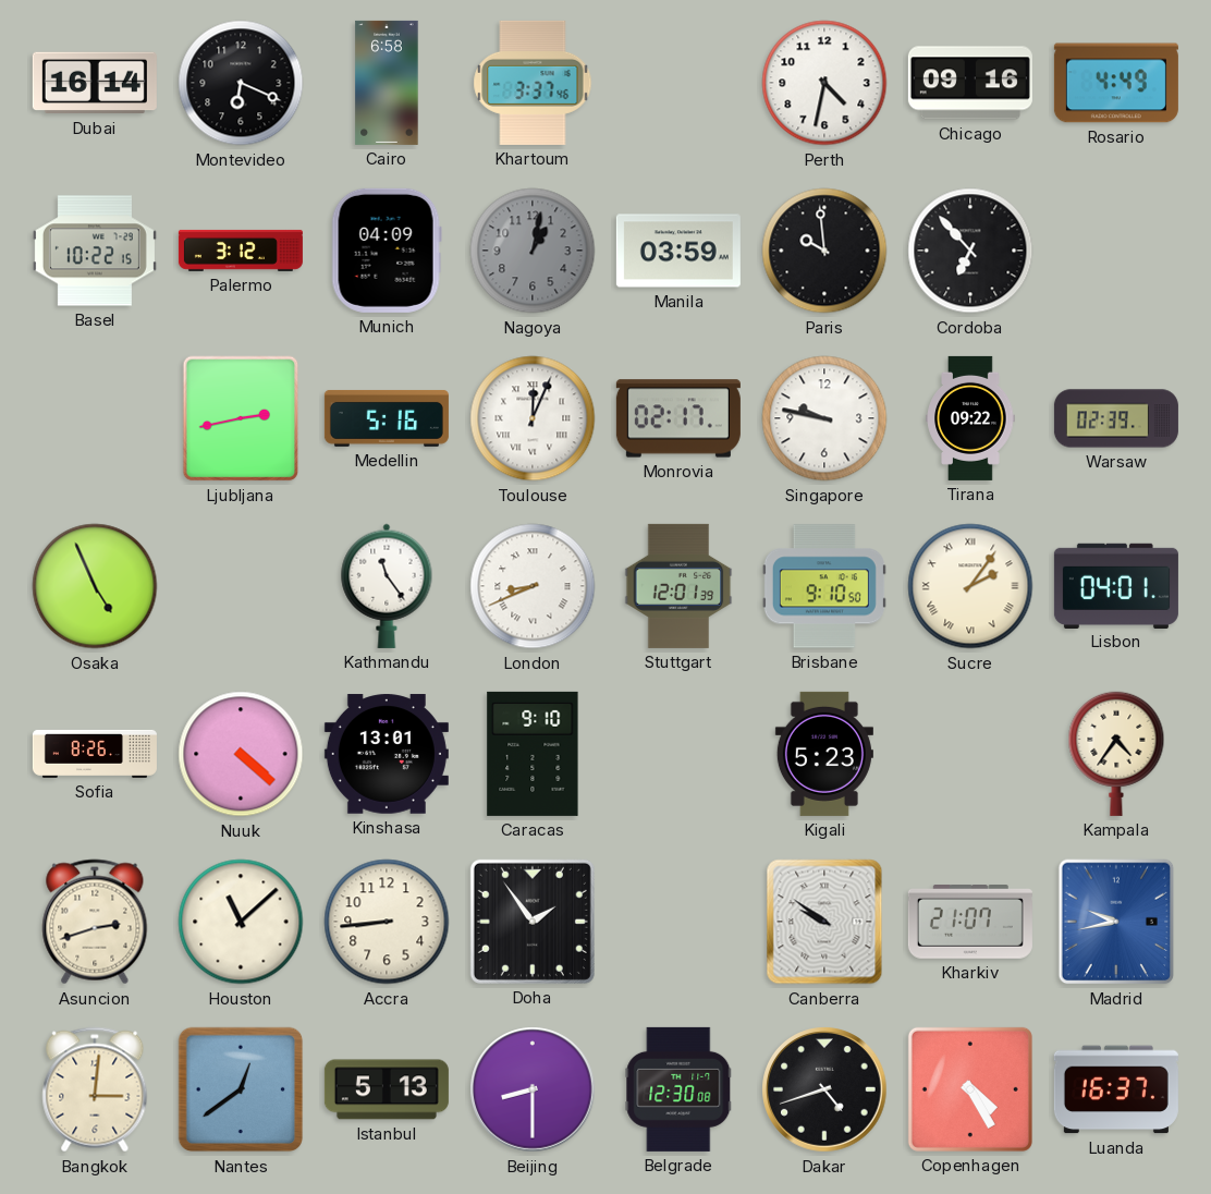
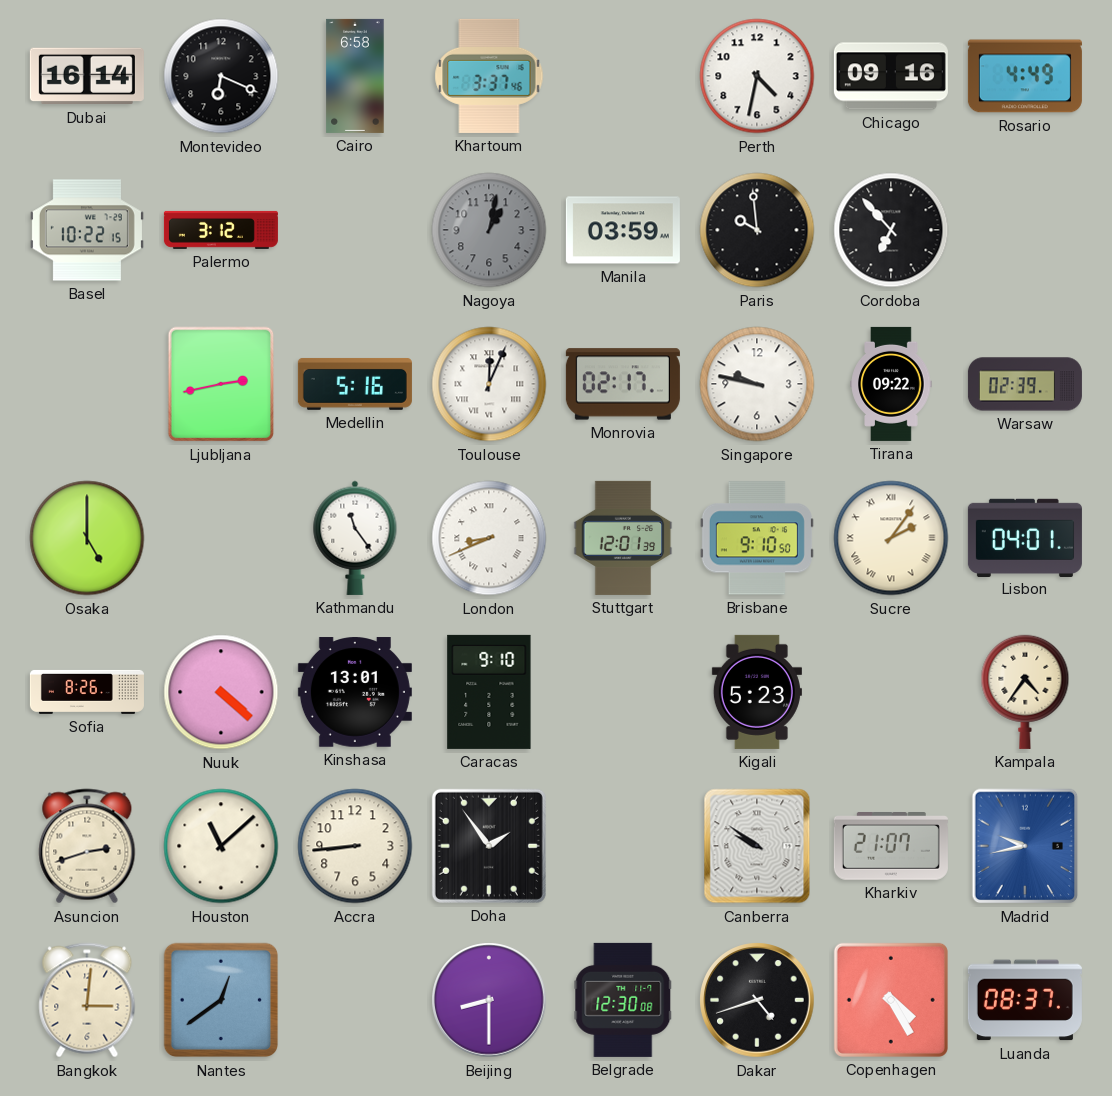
Munich: 04:09 -> none
Osaka: 4:56 -> 5:00
Istanbul: 5:13 -> none
Luanda: 16:37 -> 08:37
